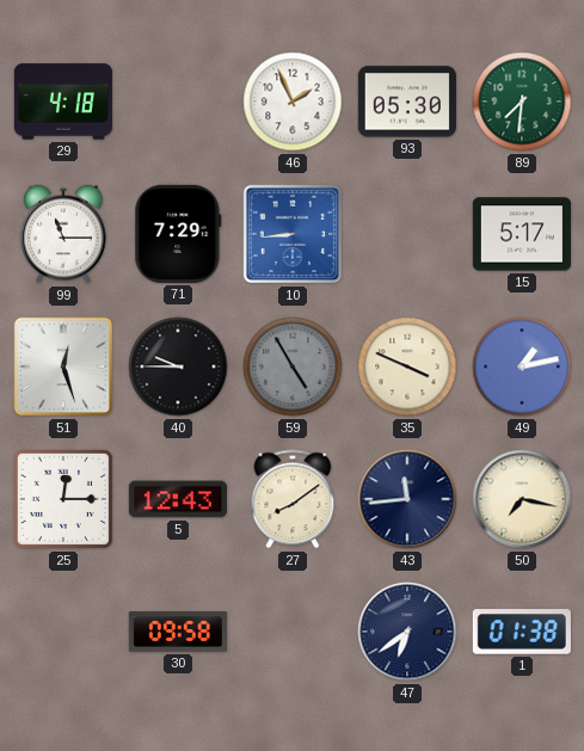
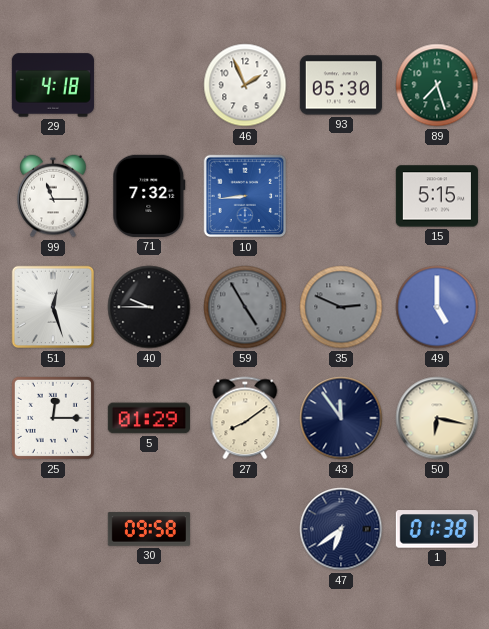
89: 7:31 -> 7:27
71: 7:29 -> 7:32
15: 5:17 -> 5:15
35: 3:49 -> 2:49
35 dial: cream -> grey
49: 1:13 -> 5:00
5: 12:43 -> 01:29
43: 11:44 -> 11:54
50: 7:17 -> 6:17
